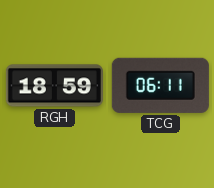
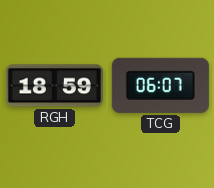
TCG: 06:11 -> 06:07
